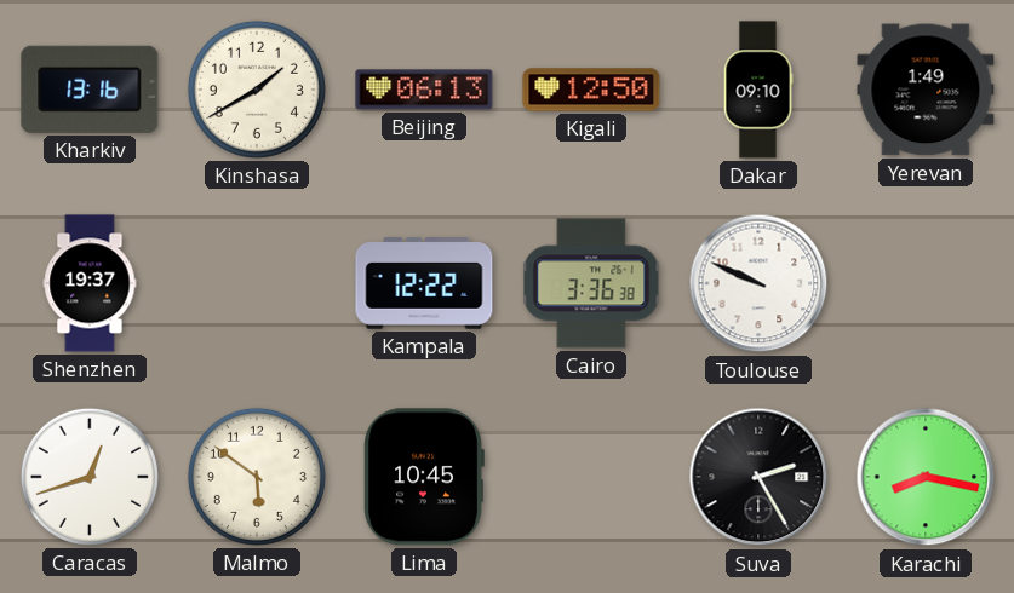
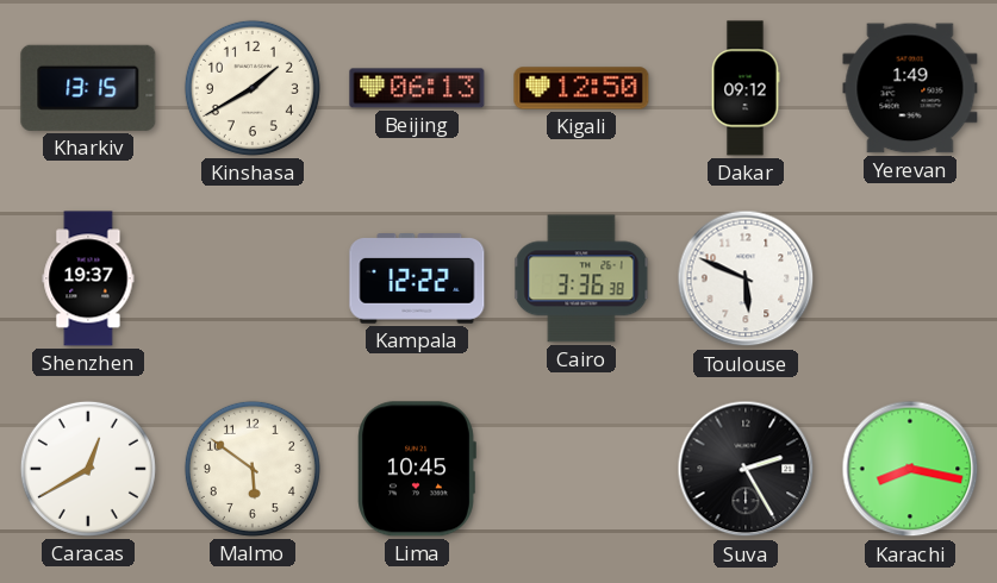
Kharkiv: 13:16 -> 13:15
Dakar: 09:10 -> 09:12
Toulouse: 9:49 -> 5:49
Caracas: 12:42 -> 12:40
